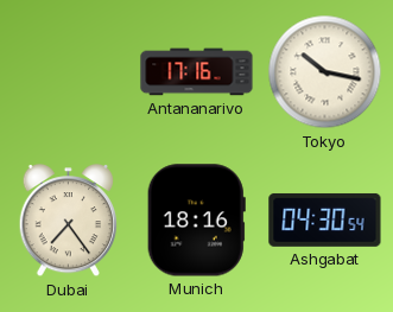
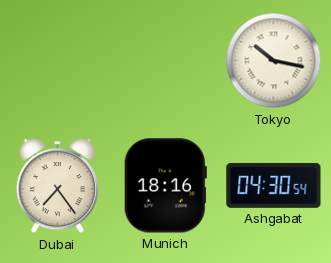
Antananarivo: 17:16 -> none
